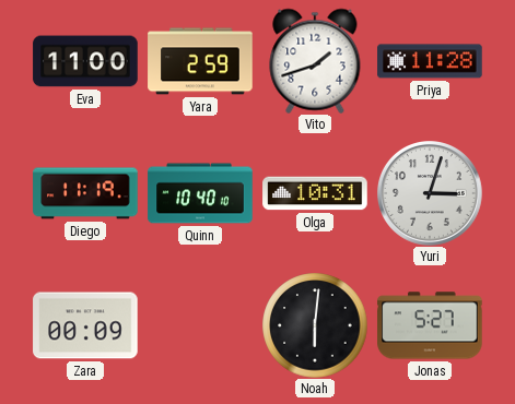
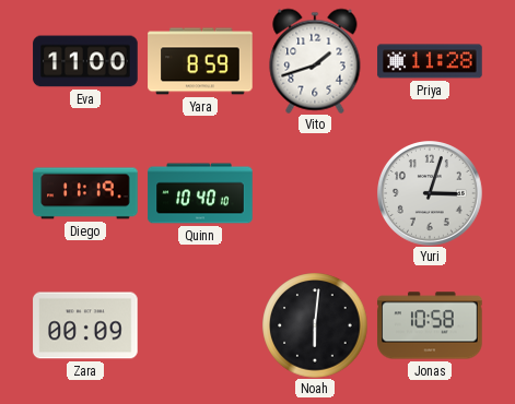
Yara: 2:59 -> 8:59
Olga: 10:31 -> none
Jonas: 5:27 -> 10:58
